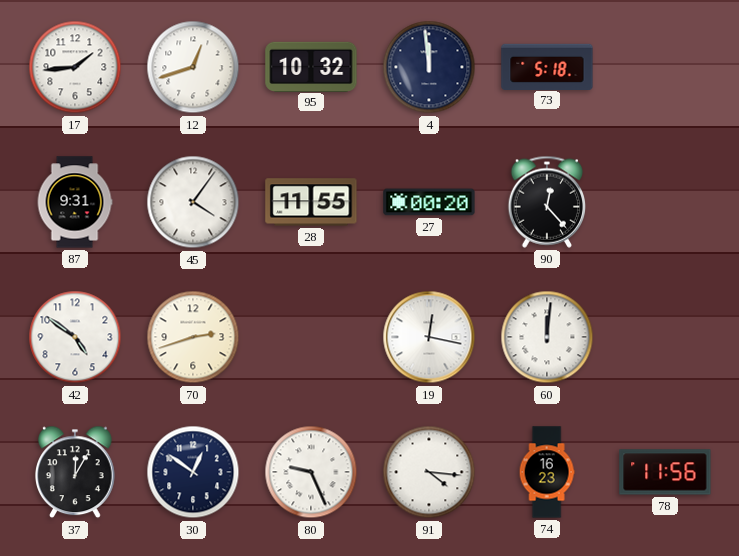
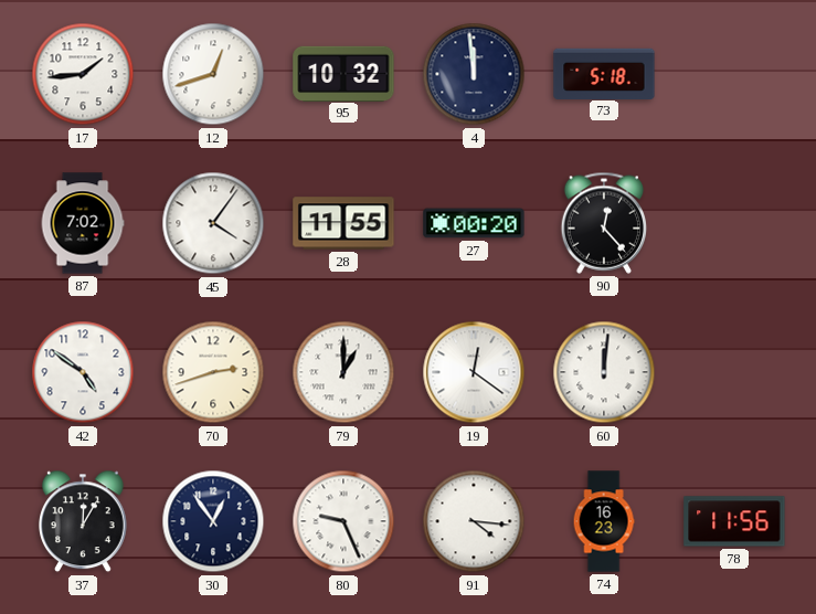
87: 9:31 -> 7:02
79: none -> 1:00
19: 12:17 -> 12:21
30: 12:51 -> 12:54
